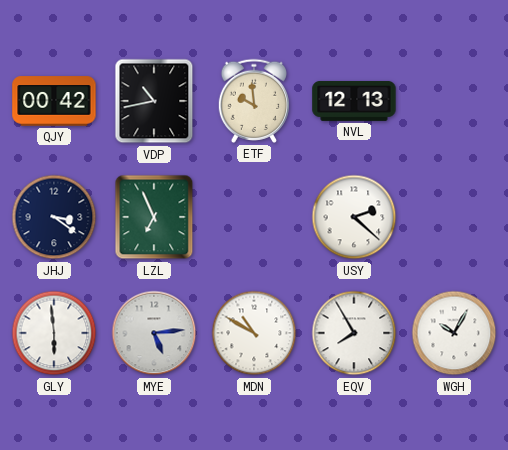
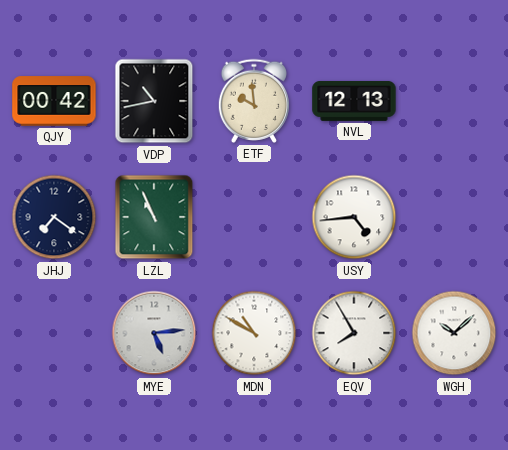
JHJ: 3:21 -> 7:21
LZL: 6:56 -> 10:56
USY: 2:22 -> 4:44
GLY: 5:59 -> none
WGH: 10:05 -> 10:08
